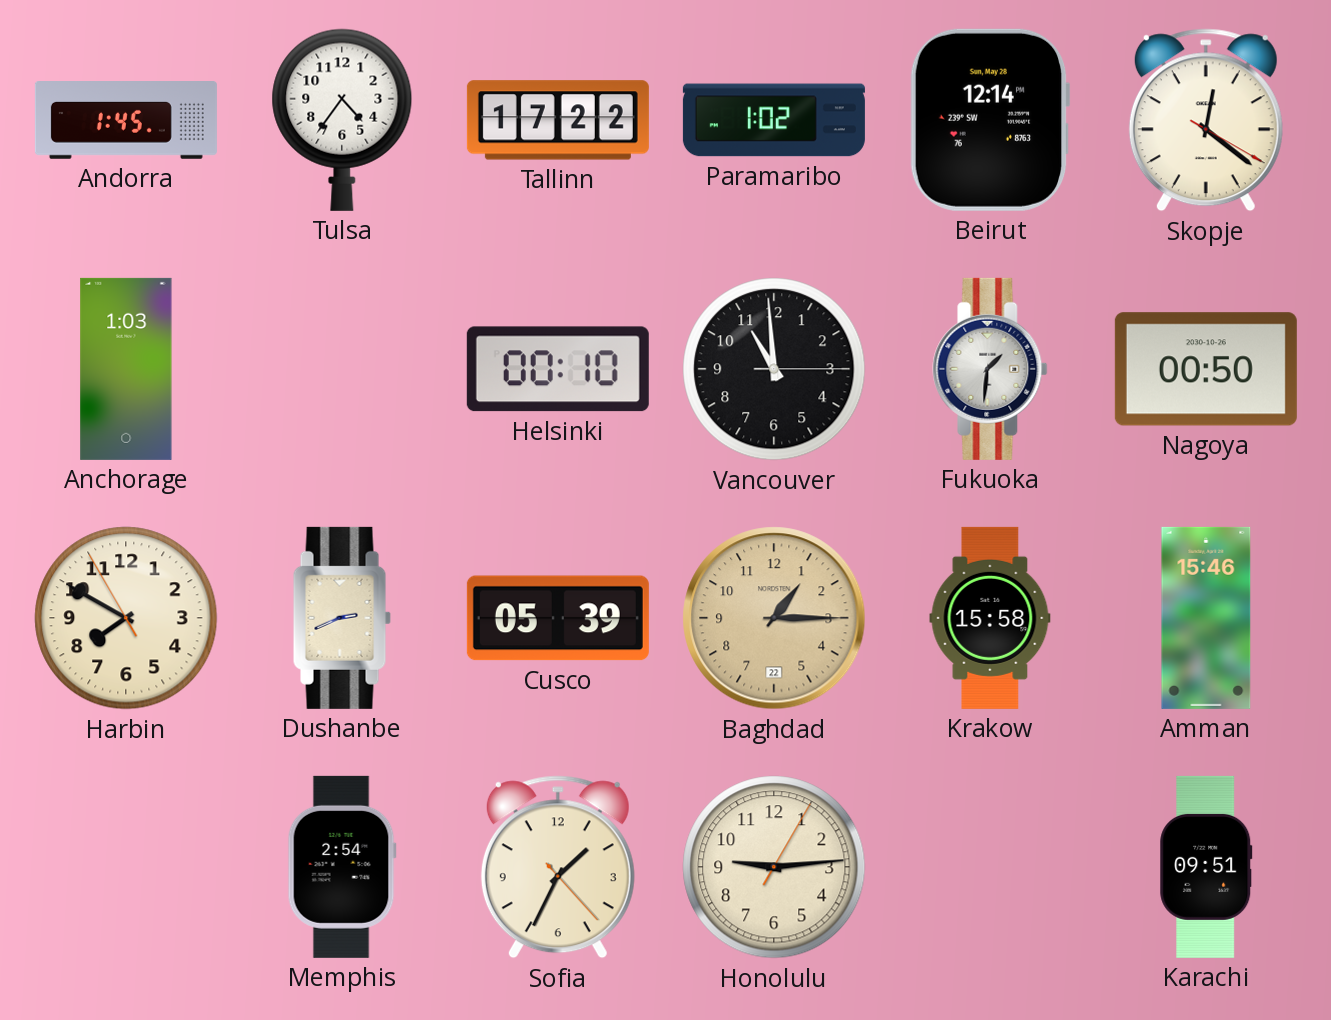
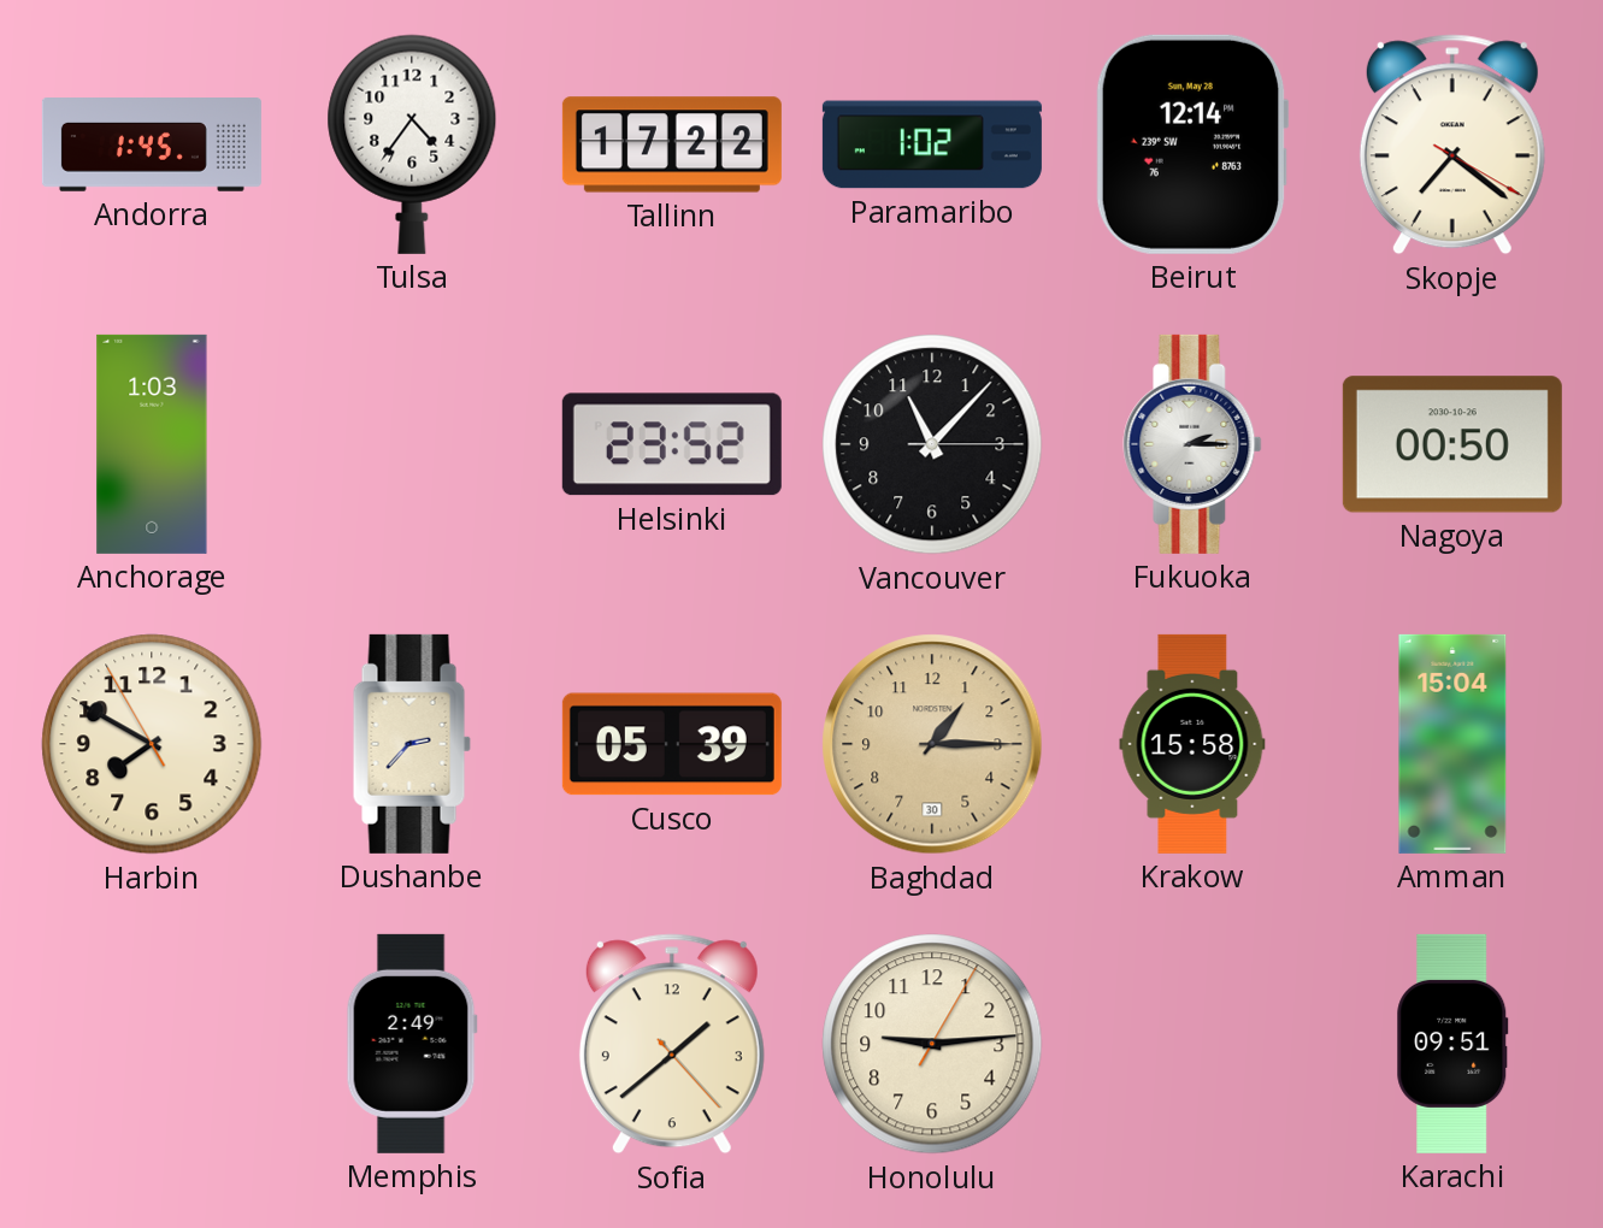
Skopje: 12:21 -> 7:21
Helsinki: 00:10 -> 23:52
Vancouver: 10:59 -> 11:07
Fukuoka: 1:31 -> 2:15
Dushanbe: 2:41 -> 2:37
Baghdad date: 22 -> 30
Amman: 15:46 -> 15:04
Memphis: 2:54 -> 2:49
Sofia: 1:34 -> 1:38
